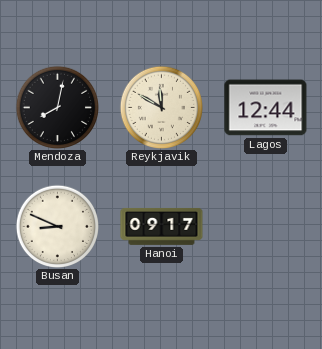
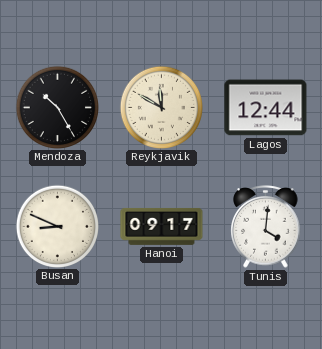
Mendoza: 8:02 -> 10:25
Tunis: none -> 4:01
